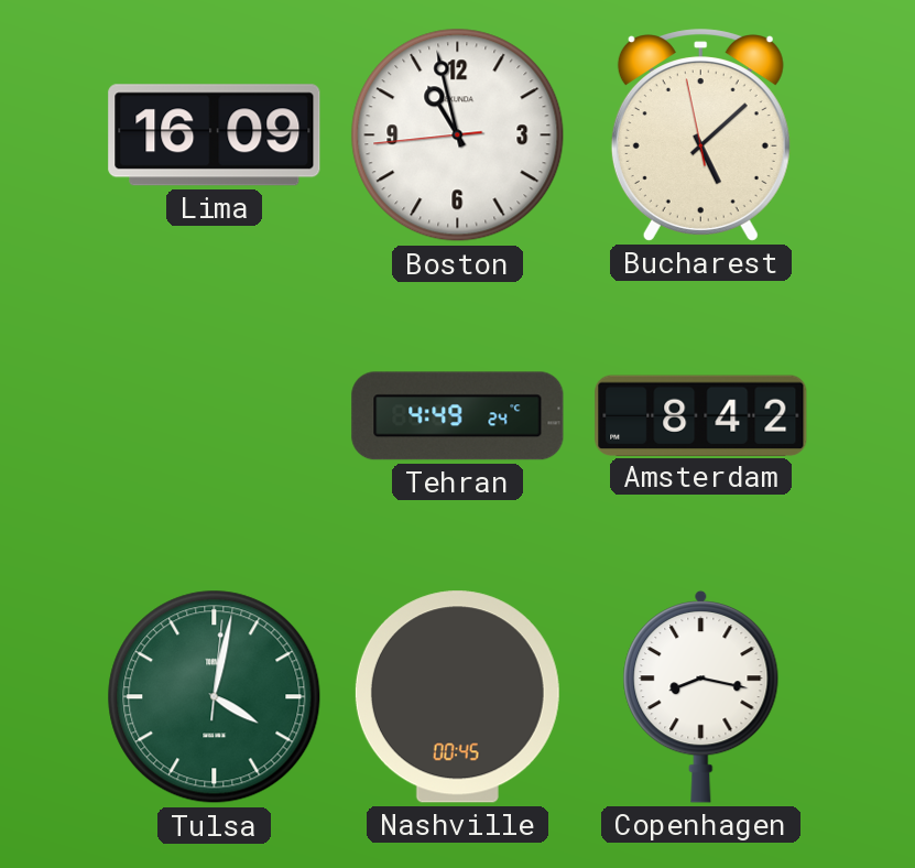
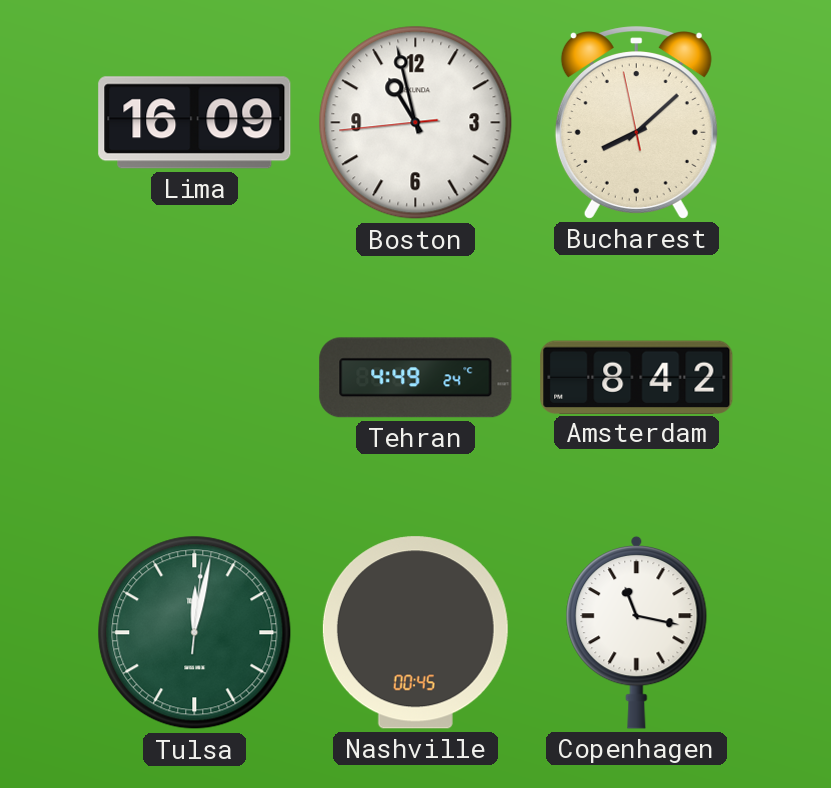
Bucharest: 5:07 -> 8:07
Tulsa: 4:02 -> 12:02
Copenhagen: 8:17 -> 11:17
